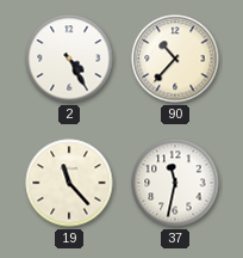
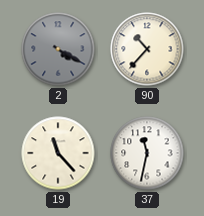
2: 4:25 -> 4:20
2 dial: white -> grey
